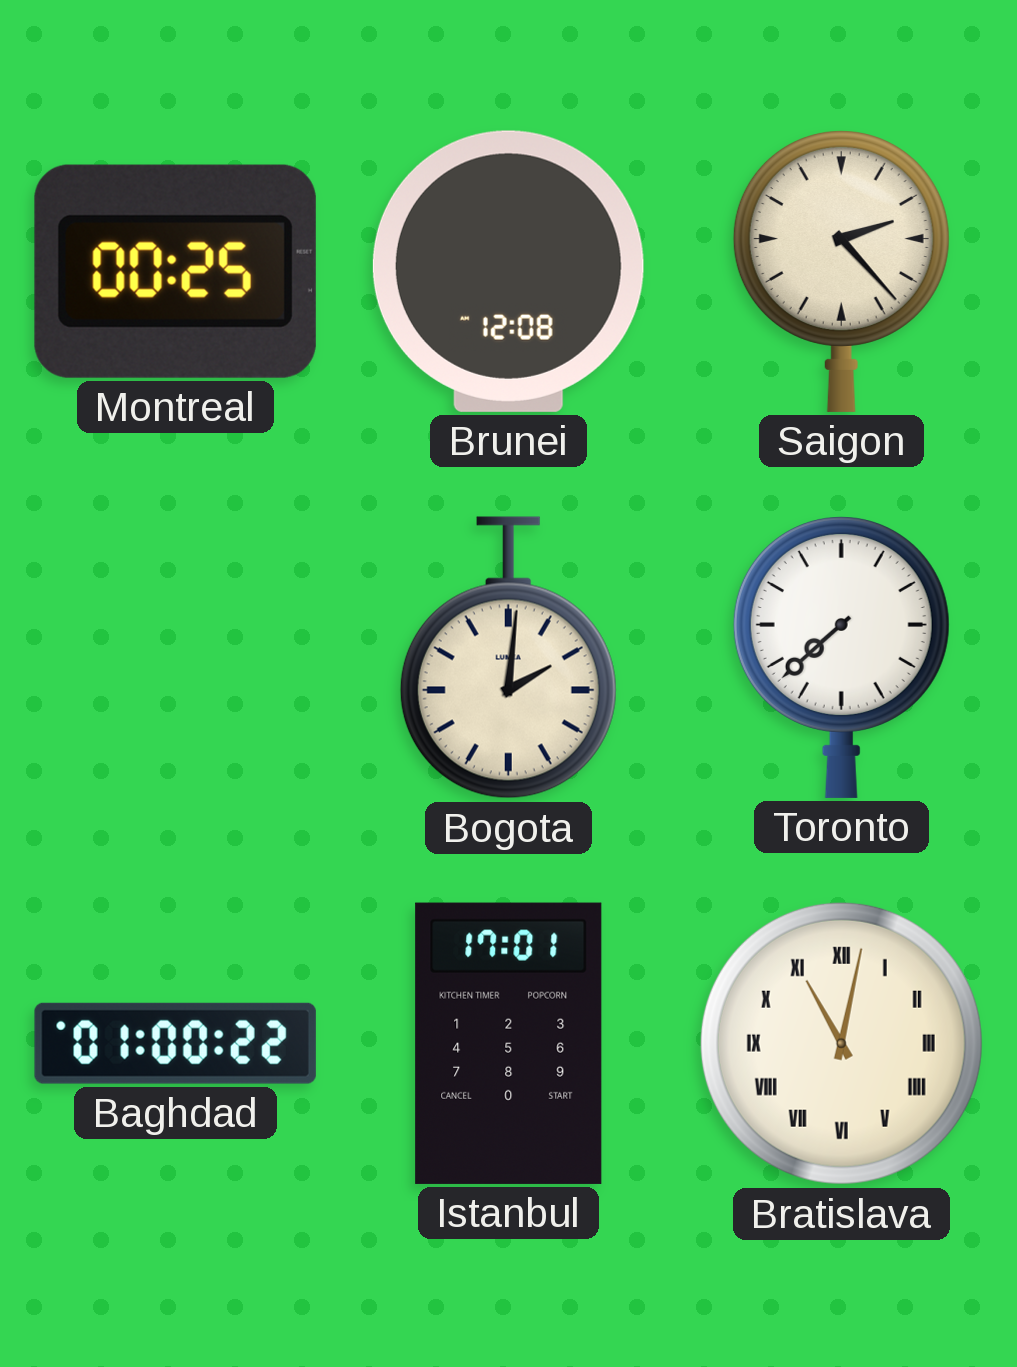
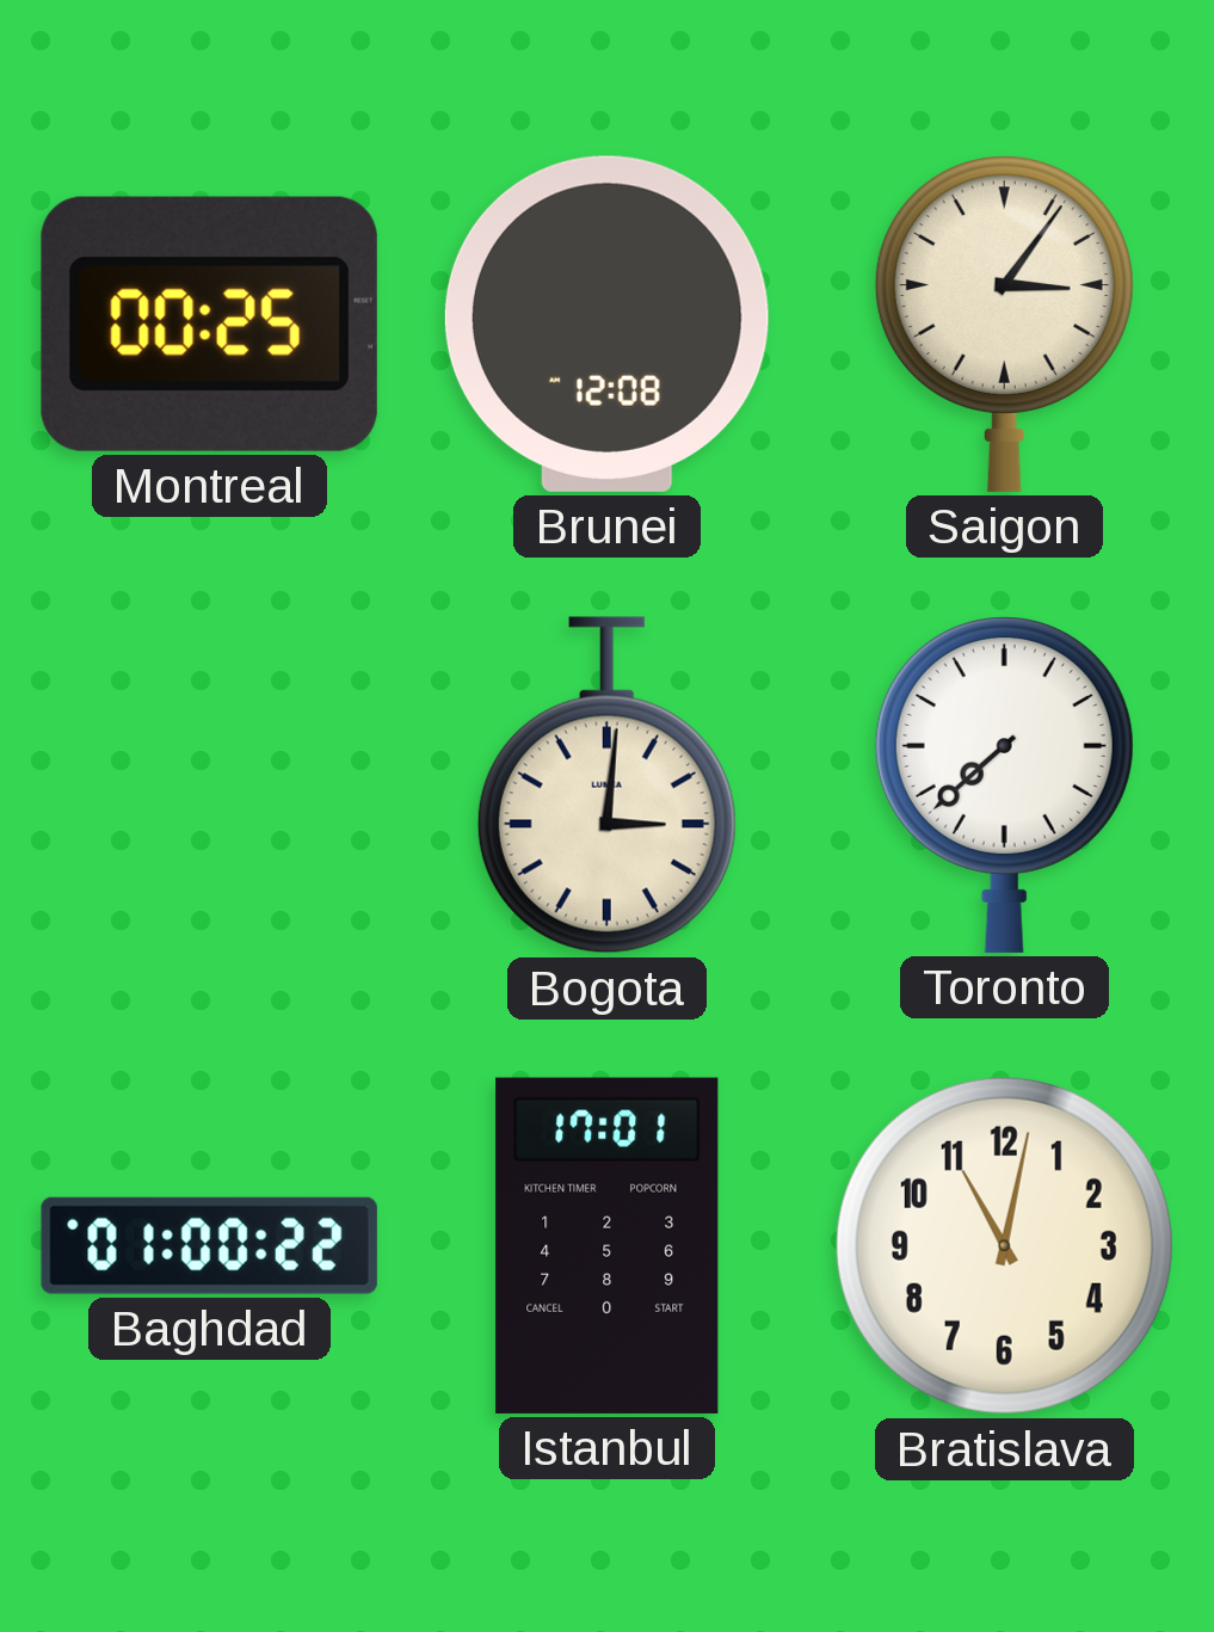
Saigon: 2:23 -> 3:06
Bogota: 2:01 -> 3:01
Bratislava numerals: Roman -> Arabic
